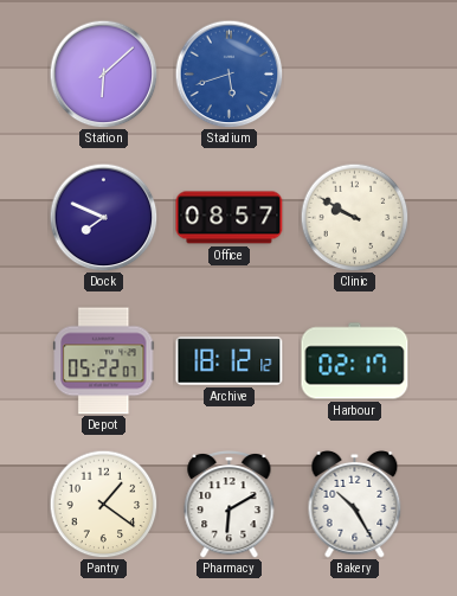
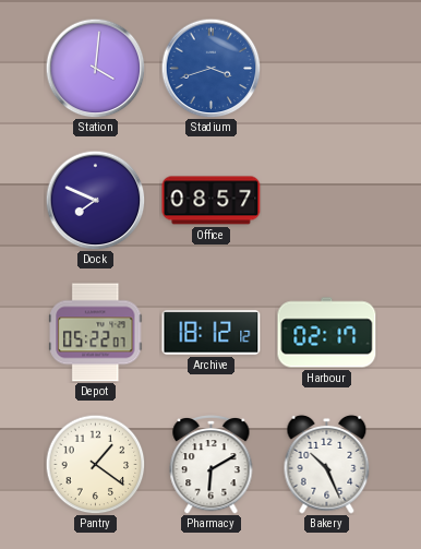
Station: 6:08 -> 4:01
Stadium: 5:42 -> 3:42
Clinic: 9:50 -> none
Bakery: 10:25 -> 10:26
